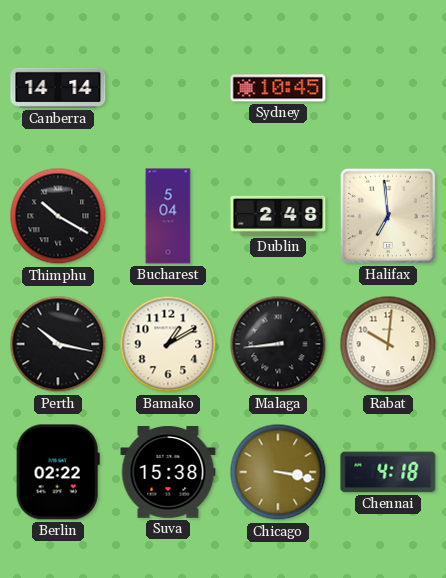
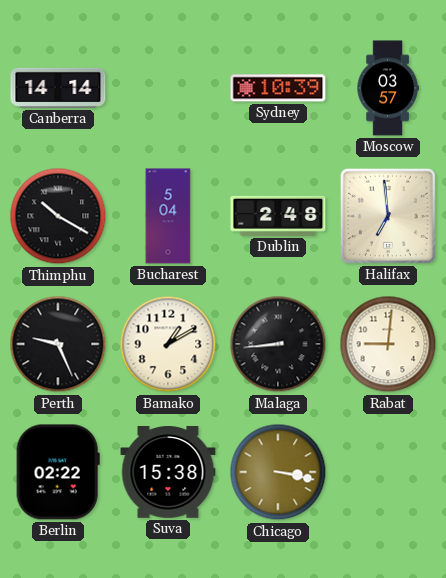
Sydney: 10:45 -> 10:39
Moscow: none -> 03:57
Perth: 10:17 -> 9:26
Rabat: 10:01 -> 9:01
Chennai: 4:18 -> none
